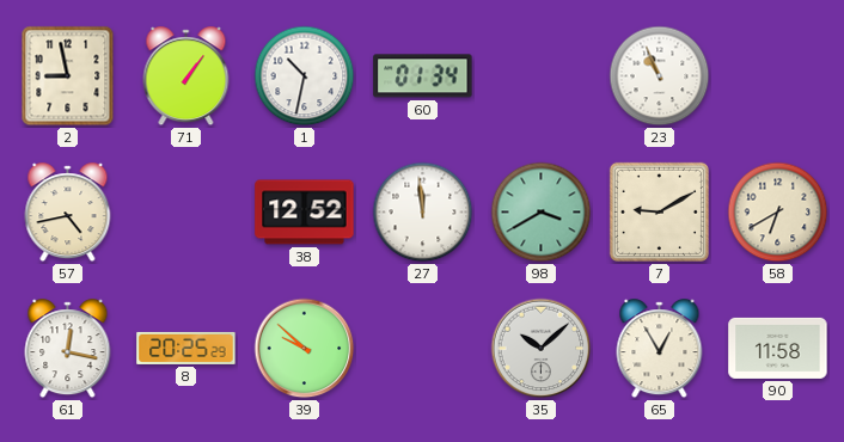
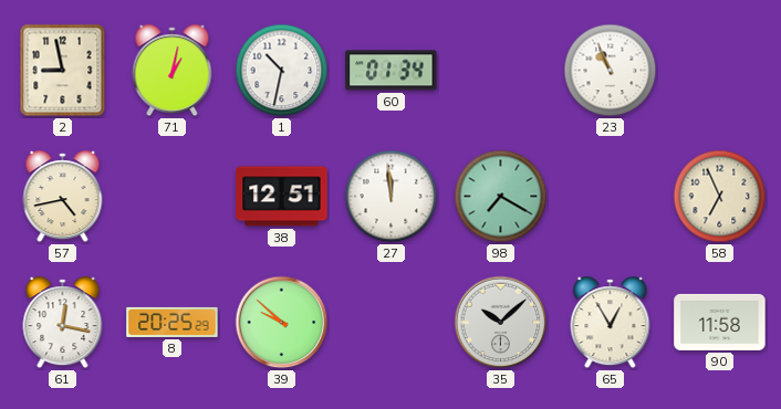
71: 1:06 -> 1:02
38: 12:52 -> 12:51
98: 3:40 -> 7:20
7: 9:10 -> none
58: 6:40 -> 6:56
